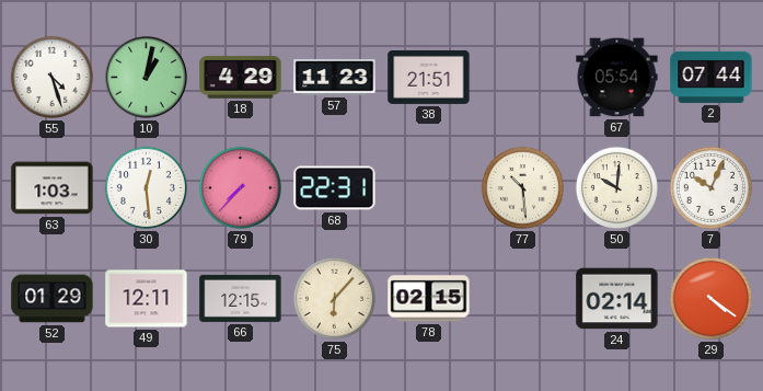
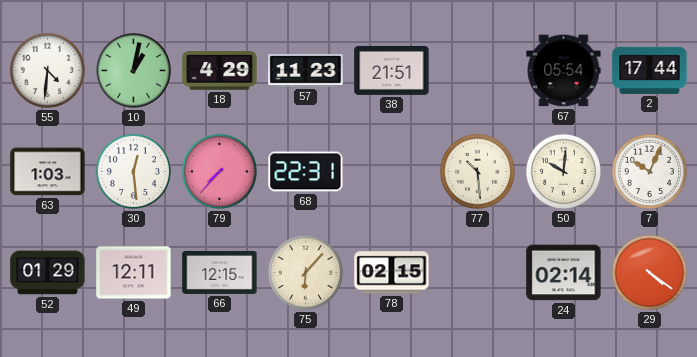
55: 4:27 -> 4:31
2: 07:44 -> 17:44
